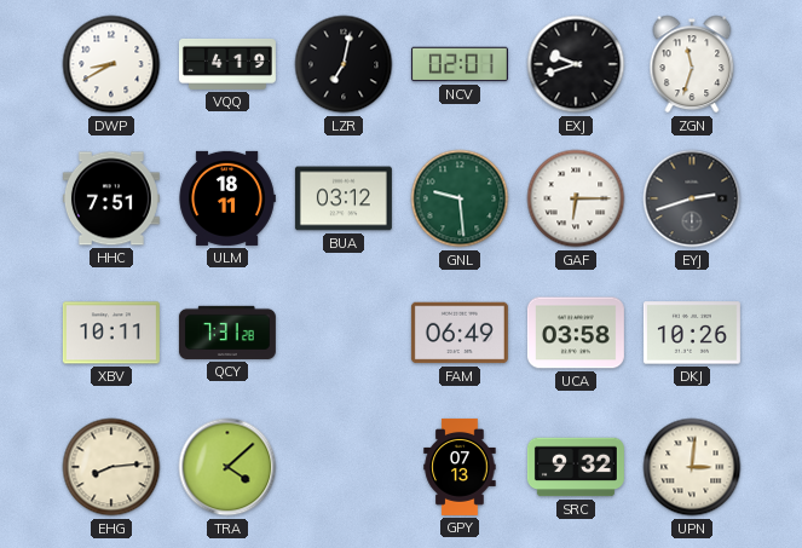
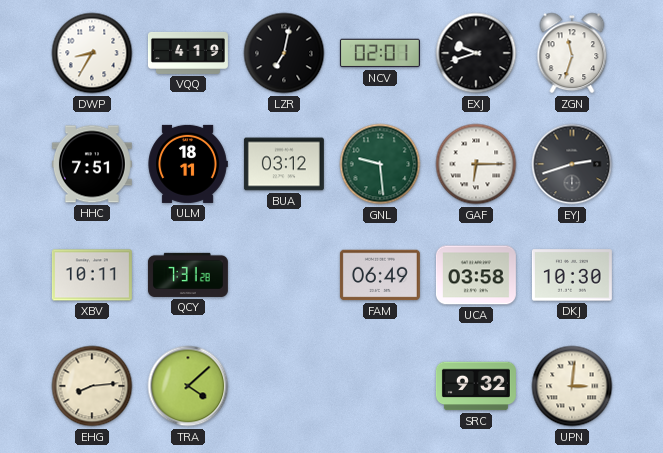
DWP: 8:40 -> 8:35
DKJ: 10:26 -> 10:30
GPY: 07:13 -> none
